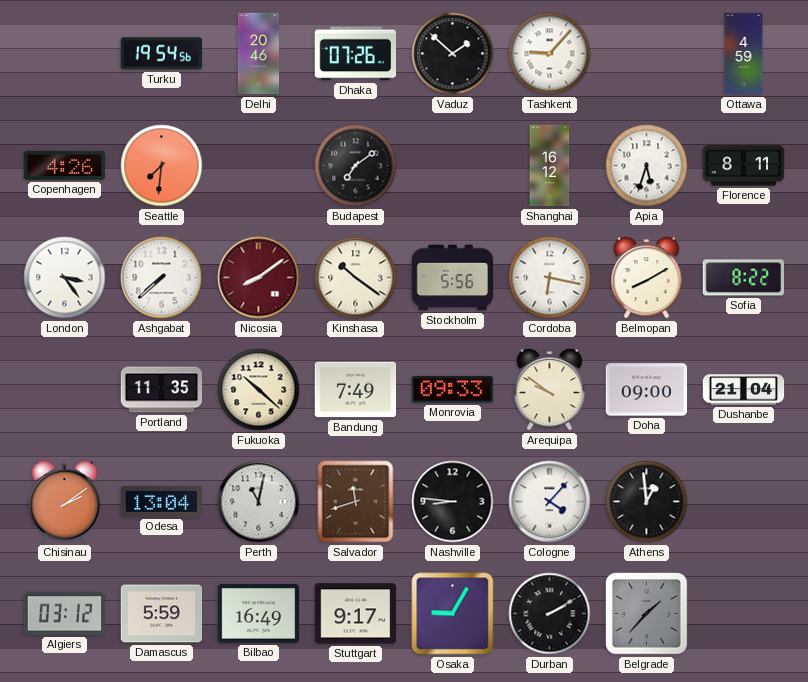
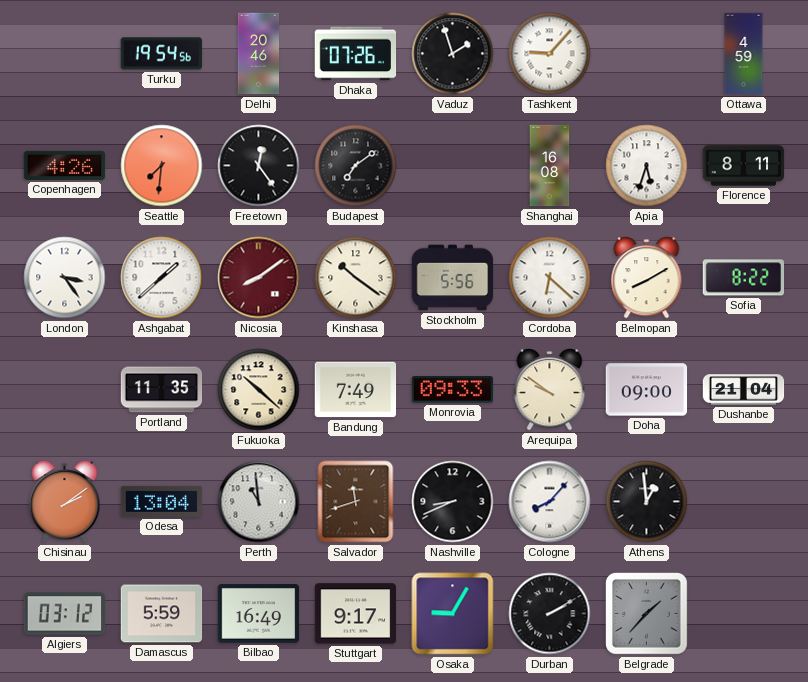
Vaduz: 1:52 -> 1:57
Freetown: none -> 12:24
Shanghai: 16:12 -> 16:08
Ashgabat: 7:38 -> 1:38
Cordoba: 6:17 -> 6:22
Perth: 11:02 -> 10:59
Nashville: 8:46 -> 8:41
Cologne: 4:07 -> 8:07
